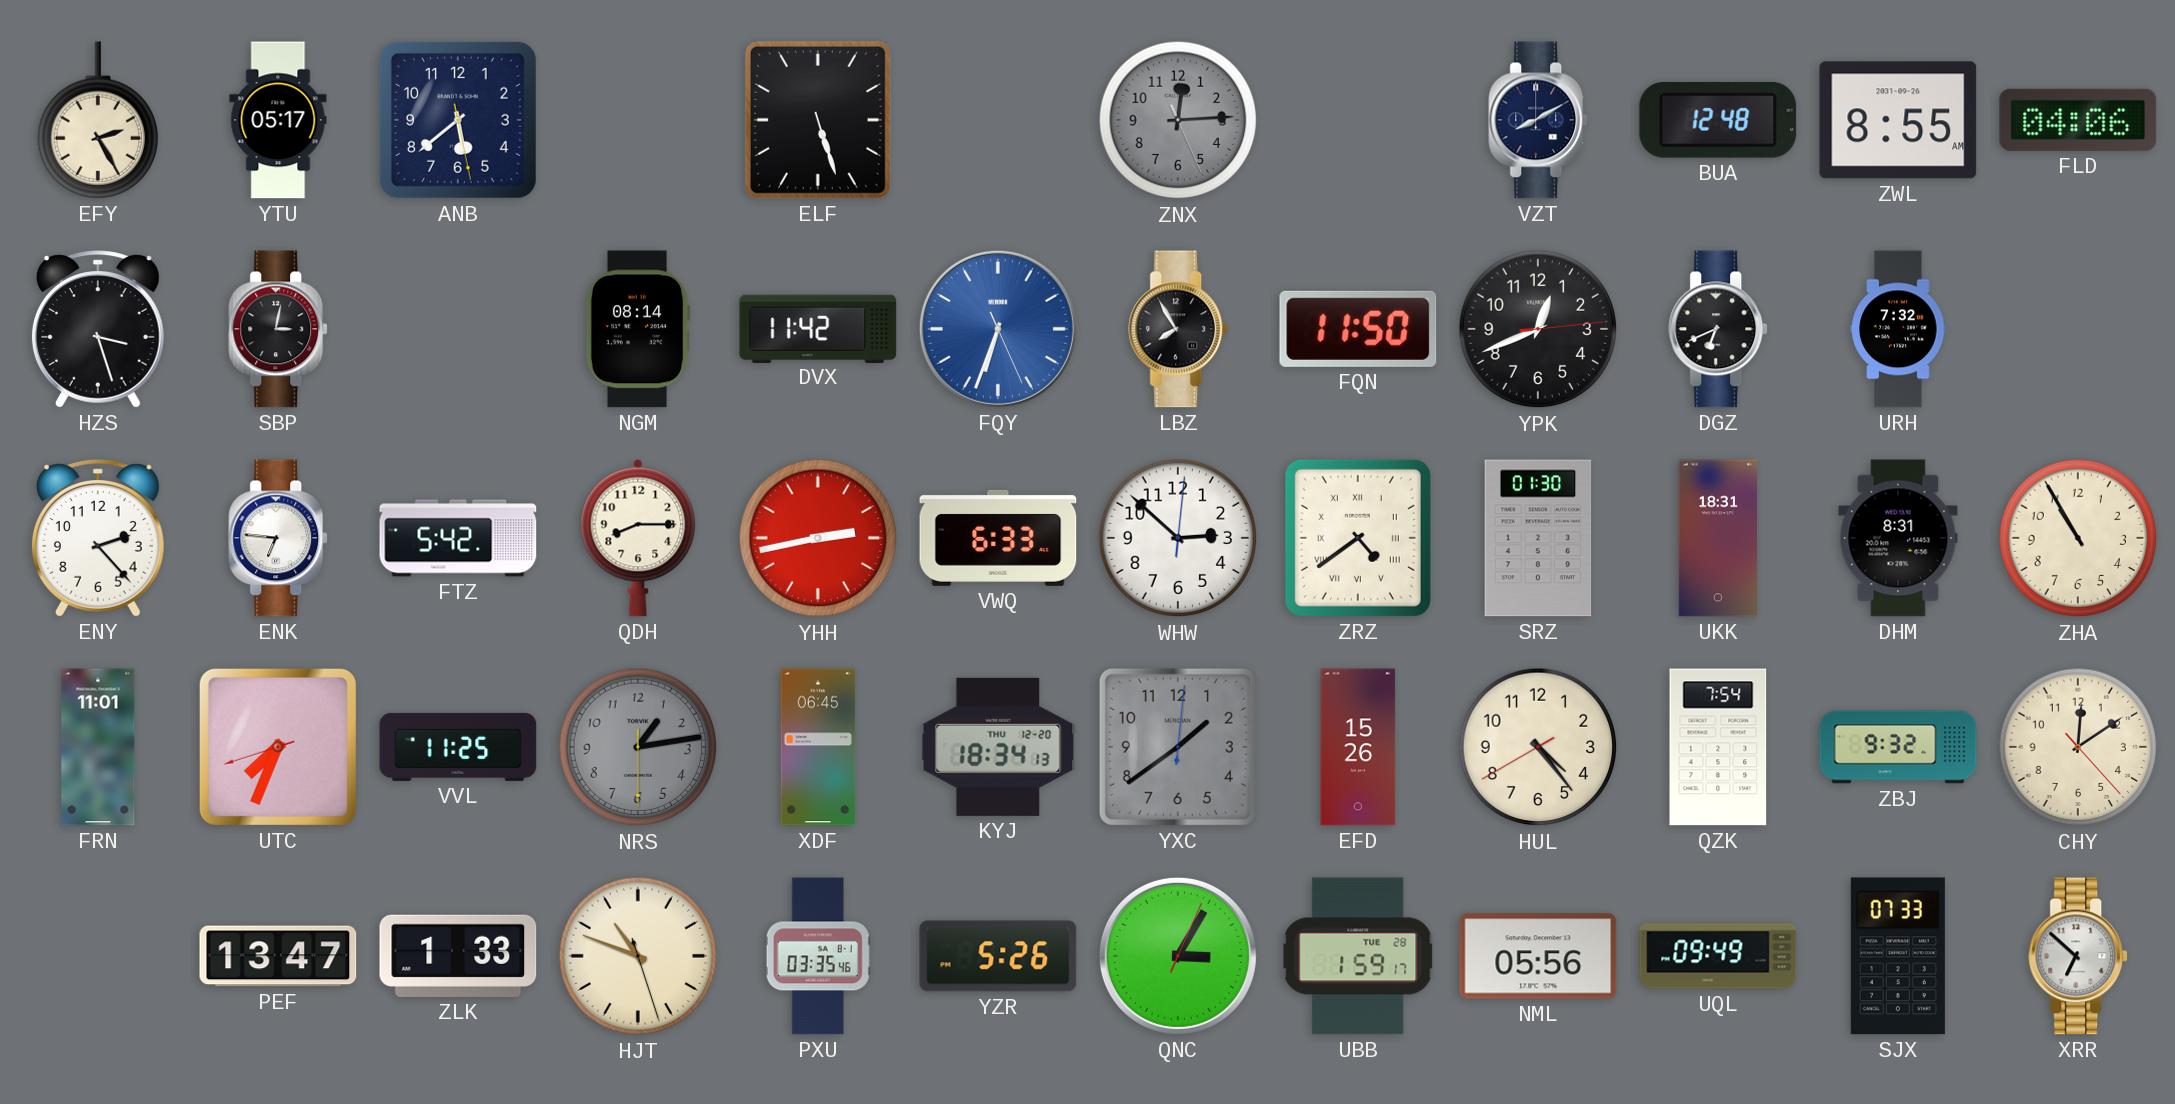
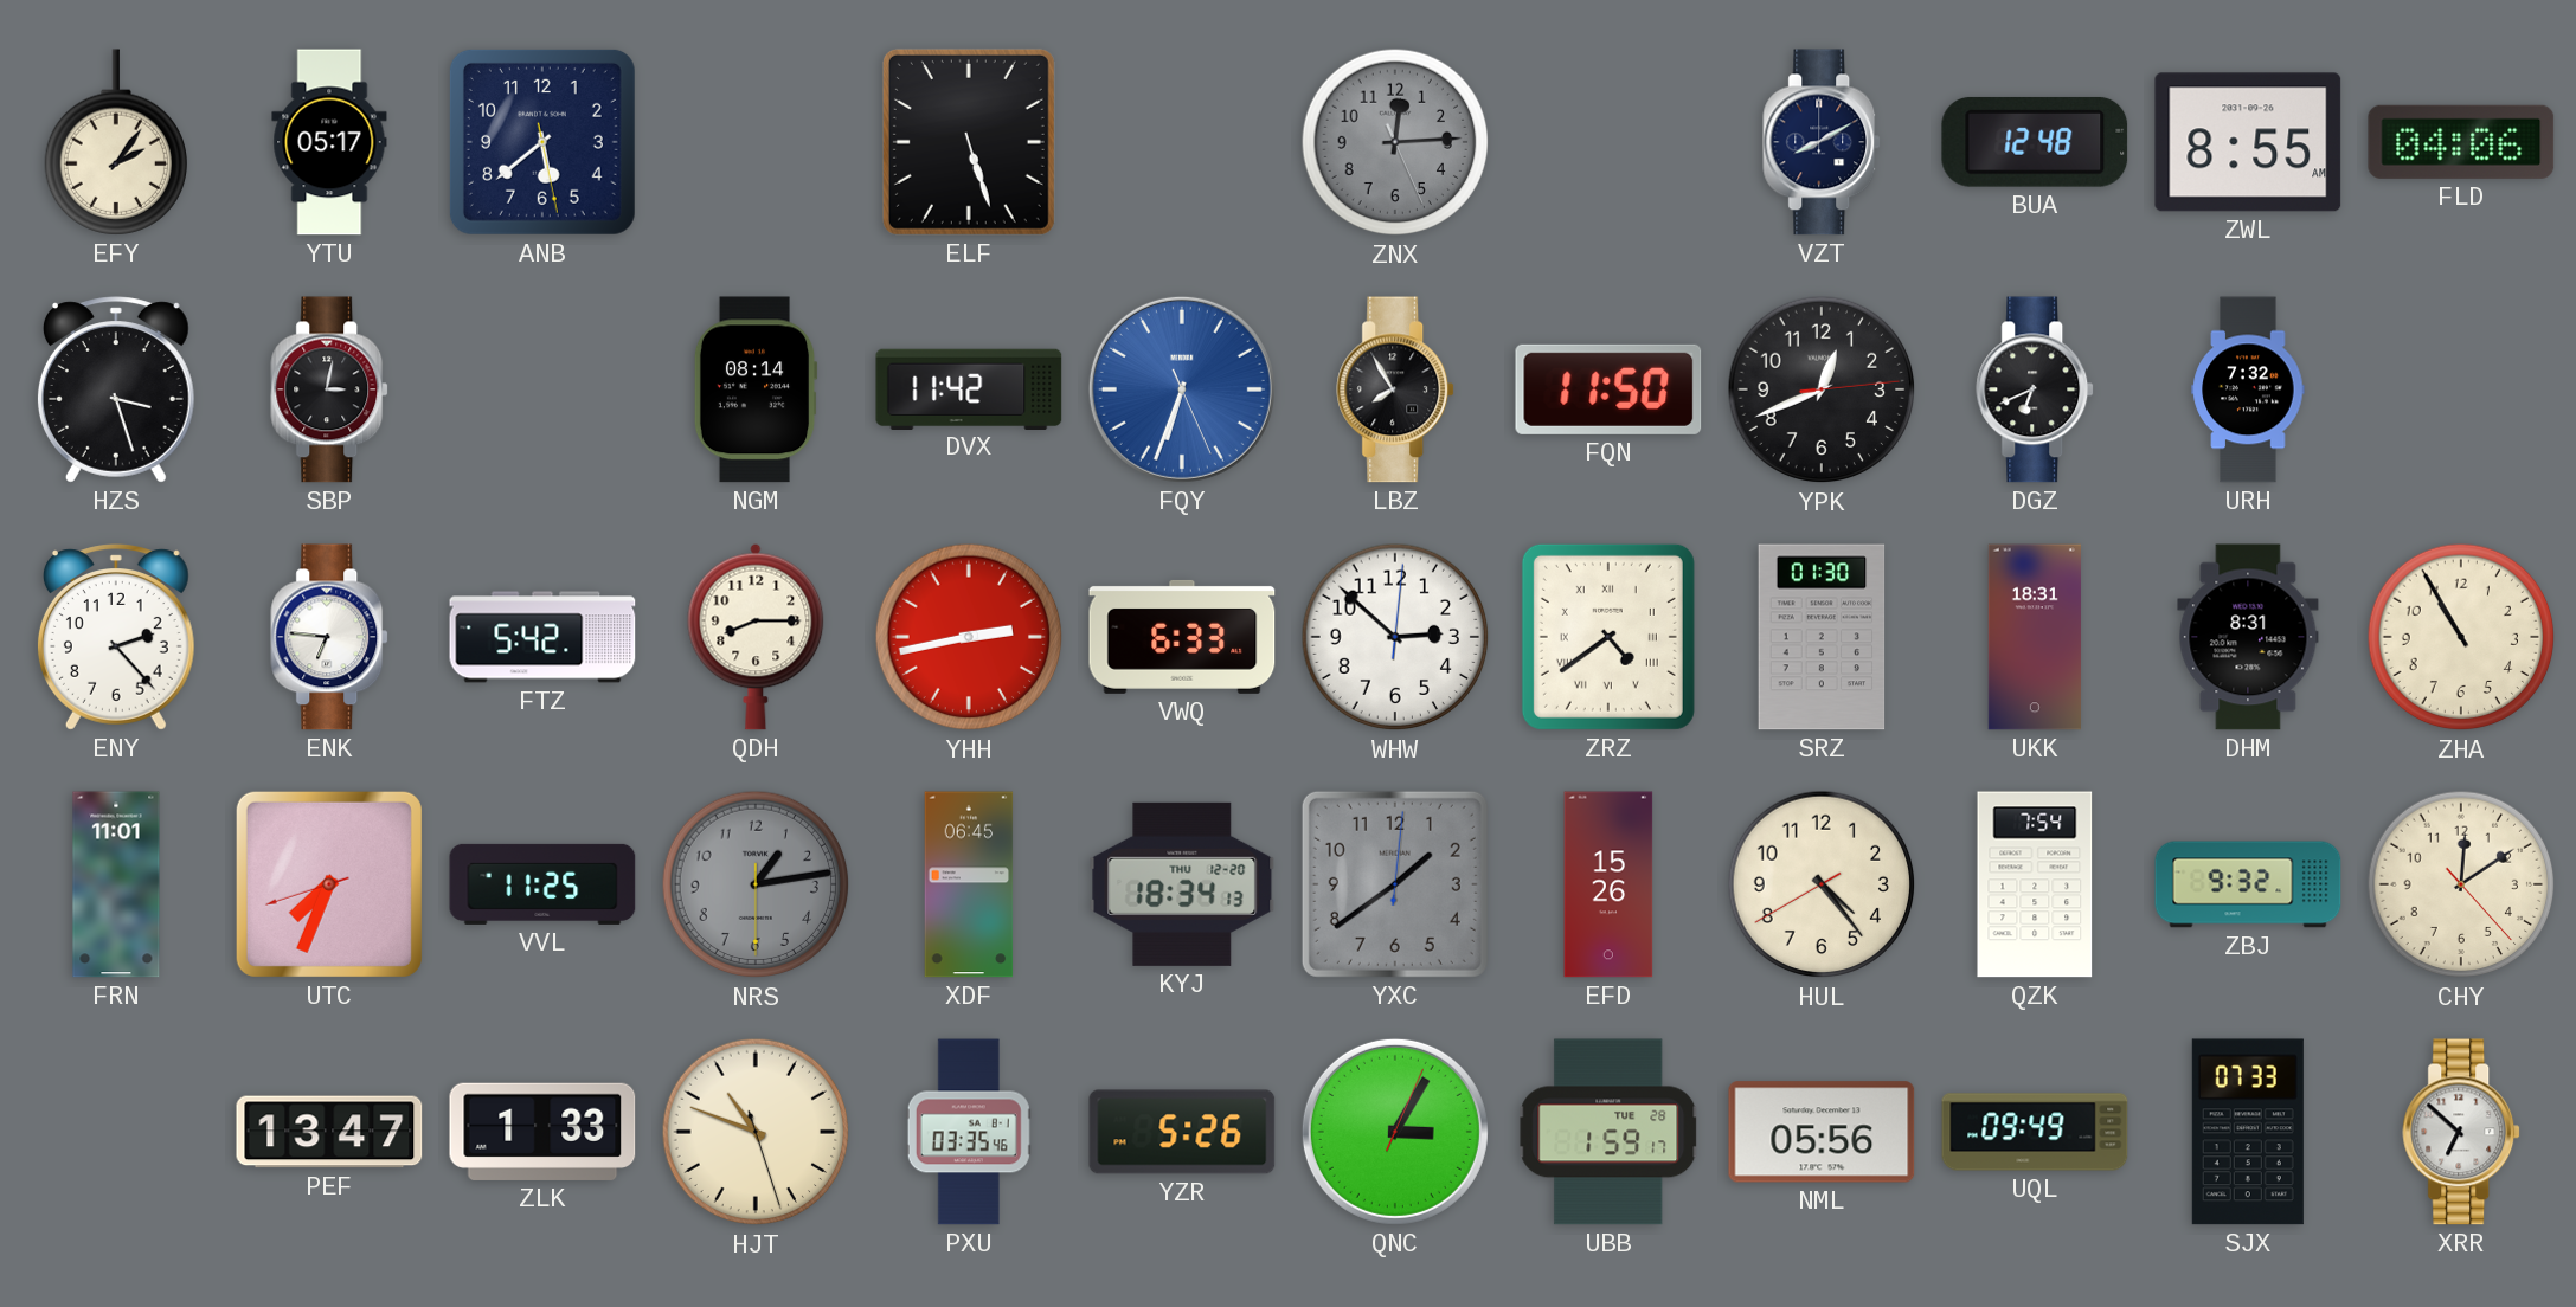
EFY: 2:25 -> 2:06
